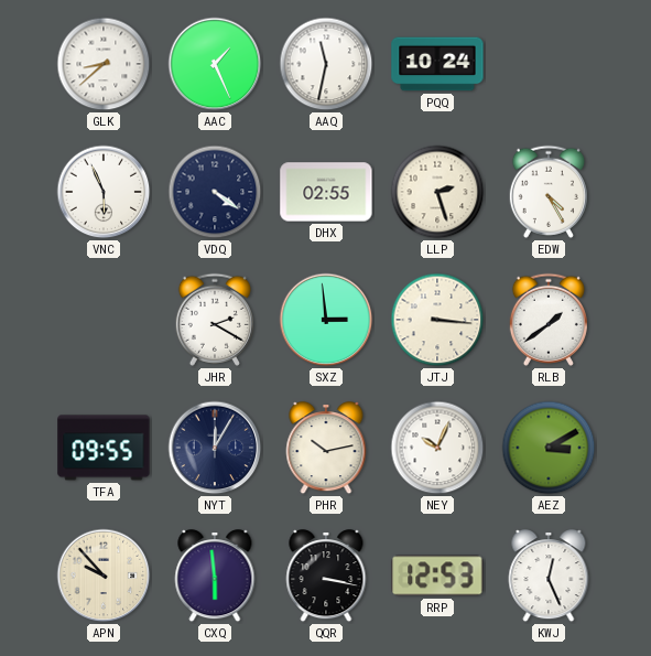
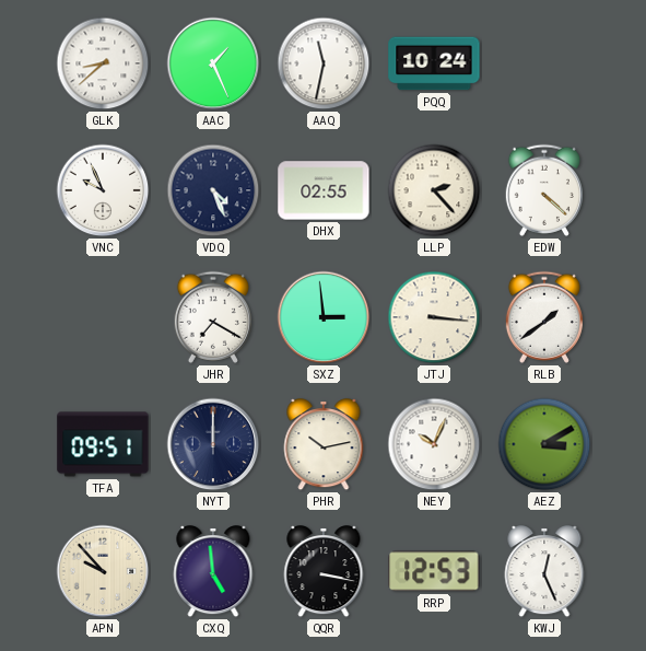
VNC: 5:56 -> 9:56
VDQ: 4:21 -> 4:26
LLP: 2:27 -> 2:23
EDW: 4:25 -> 4:22
JHR: 2:20 -> 7:20
TFA: 09:55 -> 09:51
NYT: 12:05 -> 12:00
CXQ: 5:59 -> 4:59
